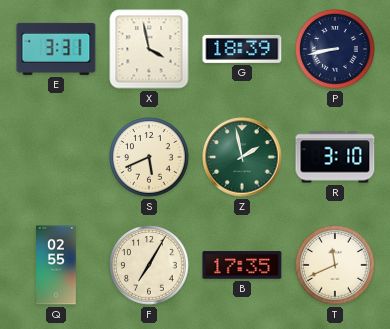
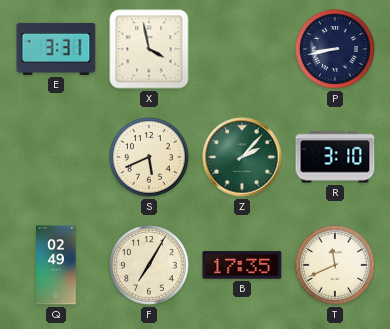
G: 18:39 -> none
Z: 1:58 -> 2:07
Q: 02:55 -> 02:49
